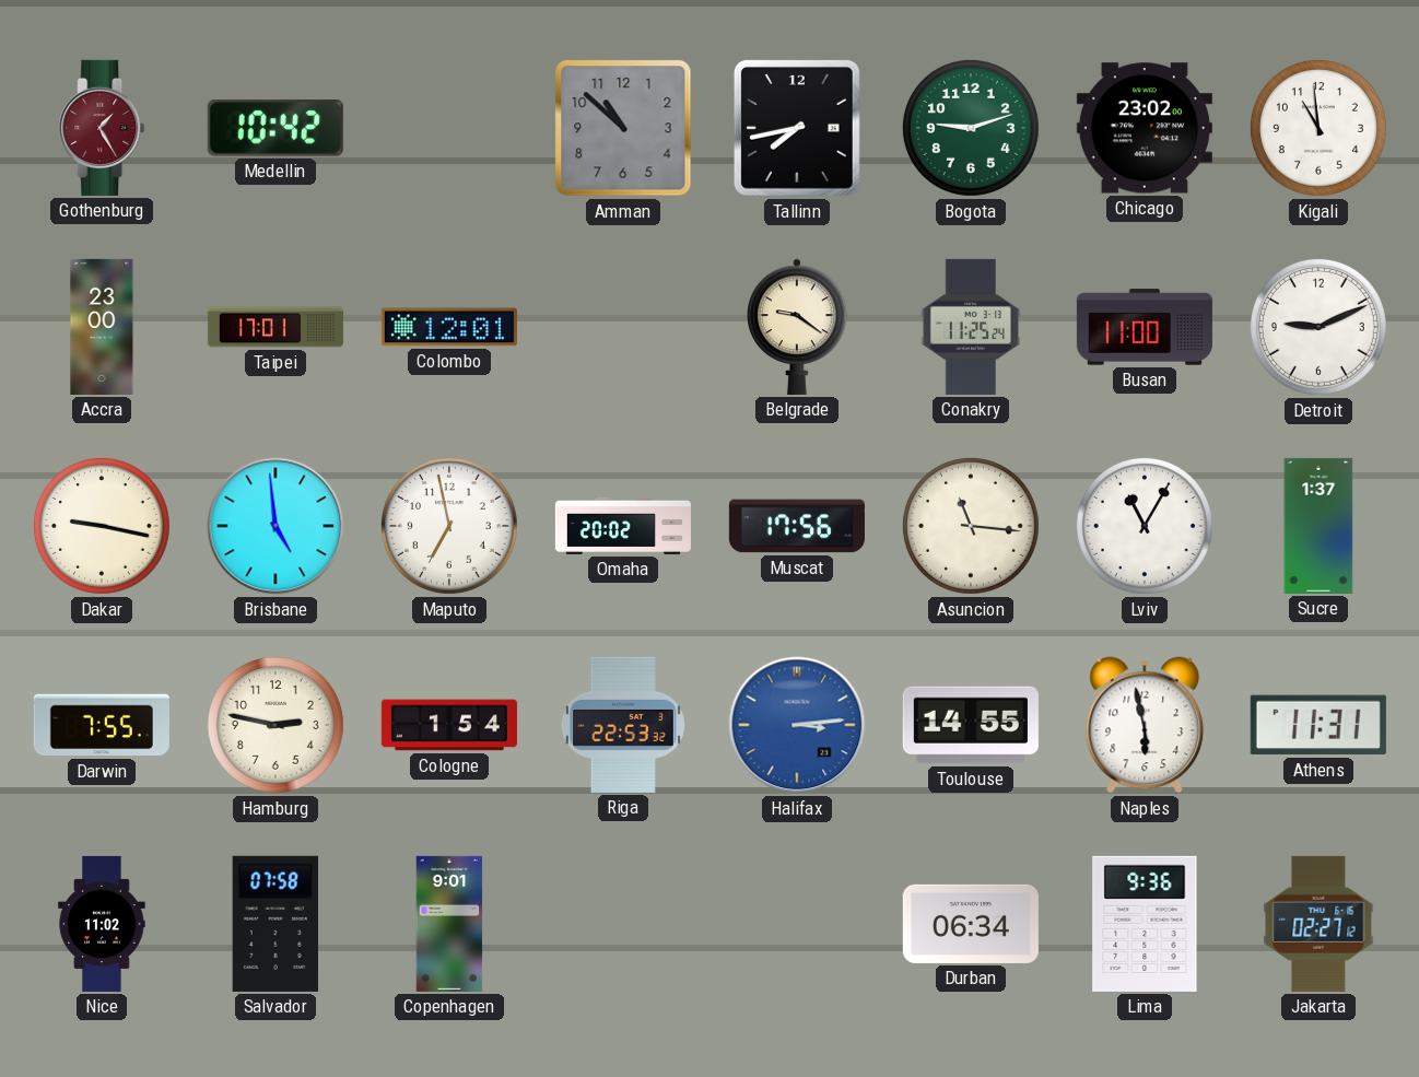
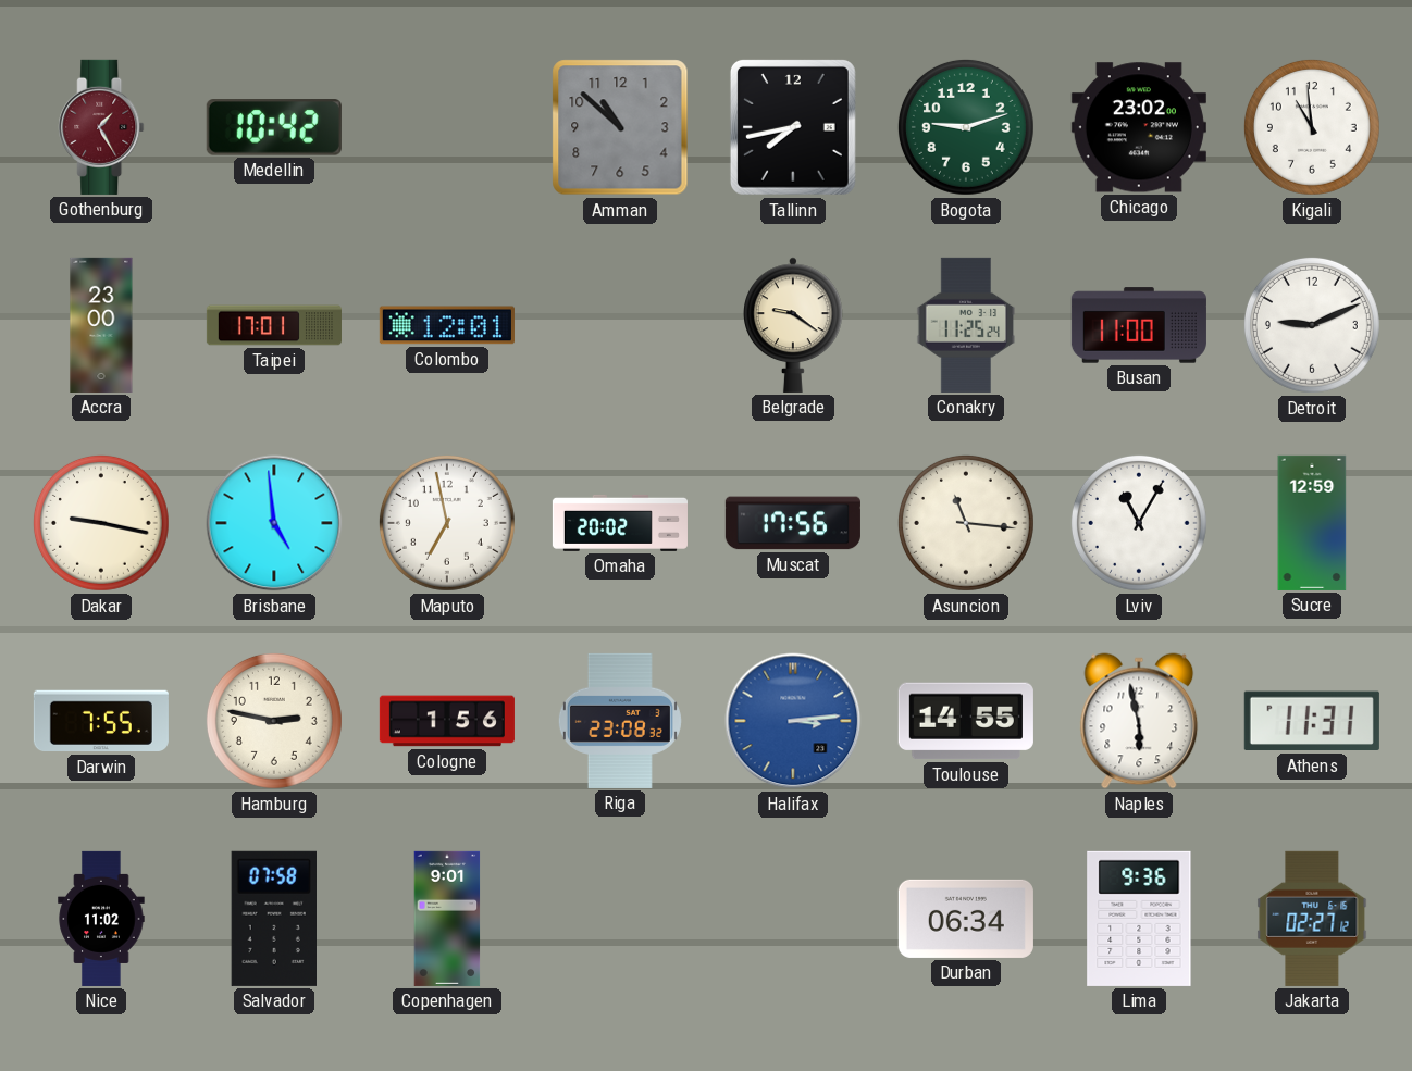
Sucre: 1:37 -> 12:59
Cologne: 1:54 -> 1:56
Riga: 22:53 -> 23:08
